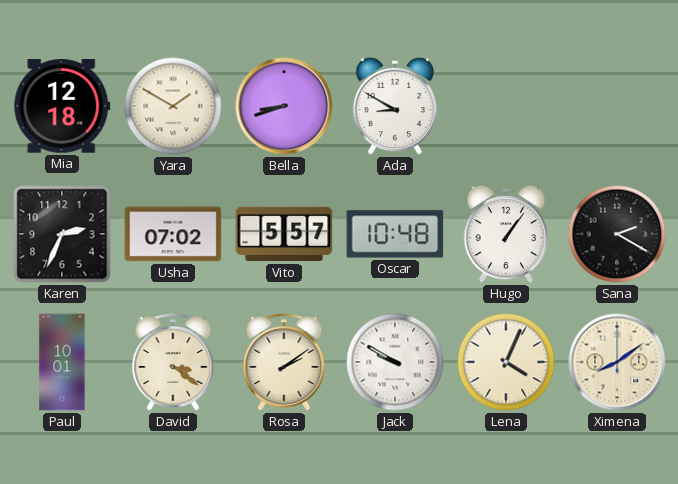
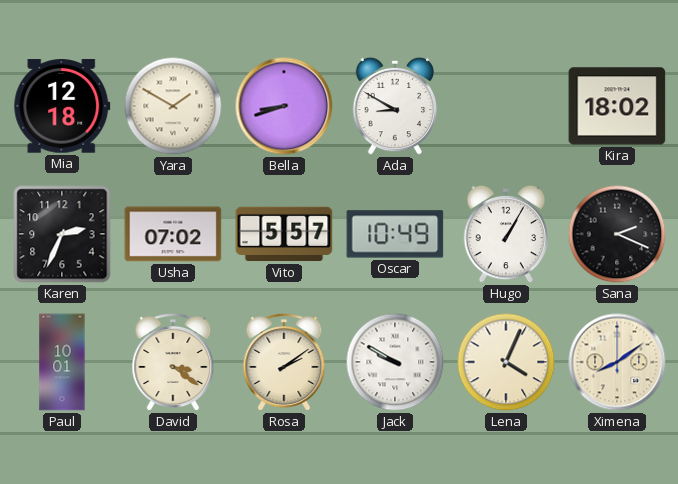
Kira: none -> 18:02
Oscar: 10:48 -> 10:49
Hugo: 1:06 -> 1:05
Sana: 2:20 -> 2:19
